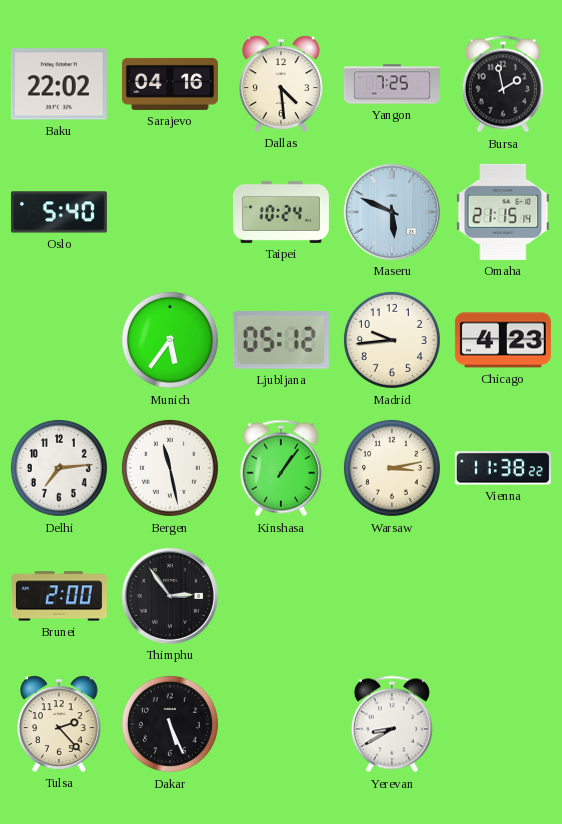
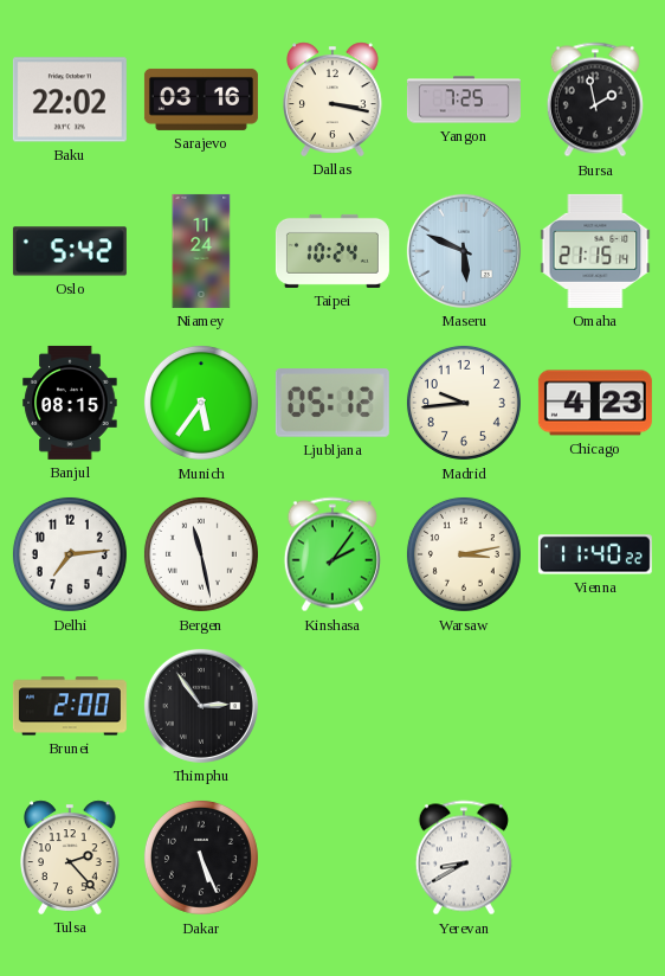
Sarajevo: 04:16 -> 03:16
Dallas: 4:29 -> 3:17
Oslo: 5:40 -> 5:42
Niamey: none -> 11:24
Banjul: none -> 08:15
Kinshasa: 1:06 -> 2:06
Vienna: 11:38 -> 11:40
